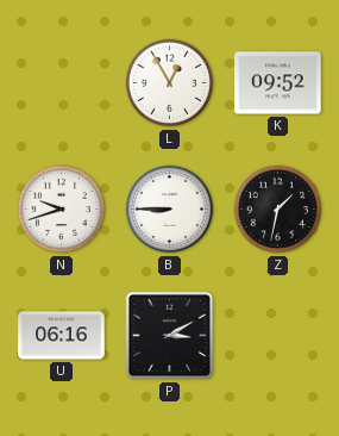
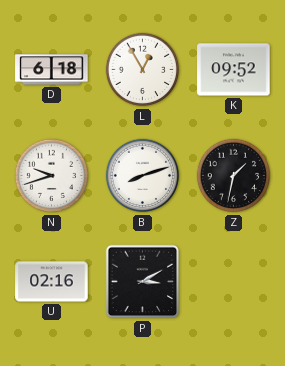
D: none -> 6:18
B: 8:45 -> 8:12
U: 06:16 -> 02:16
